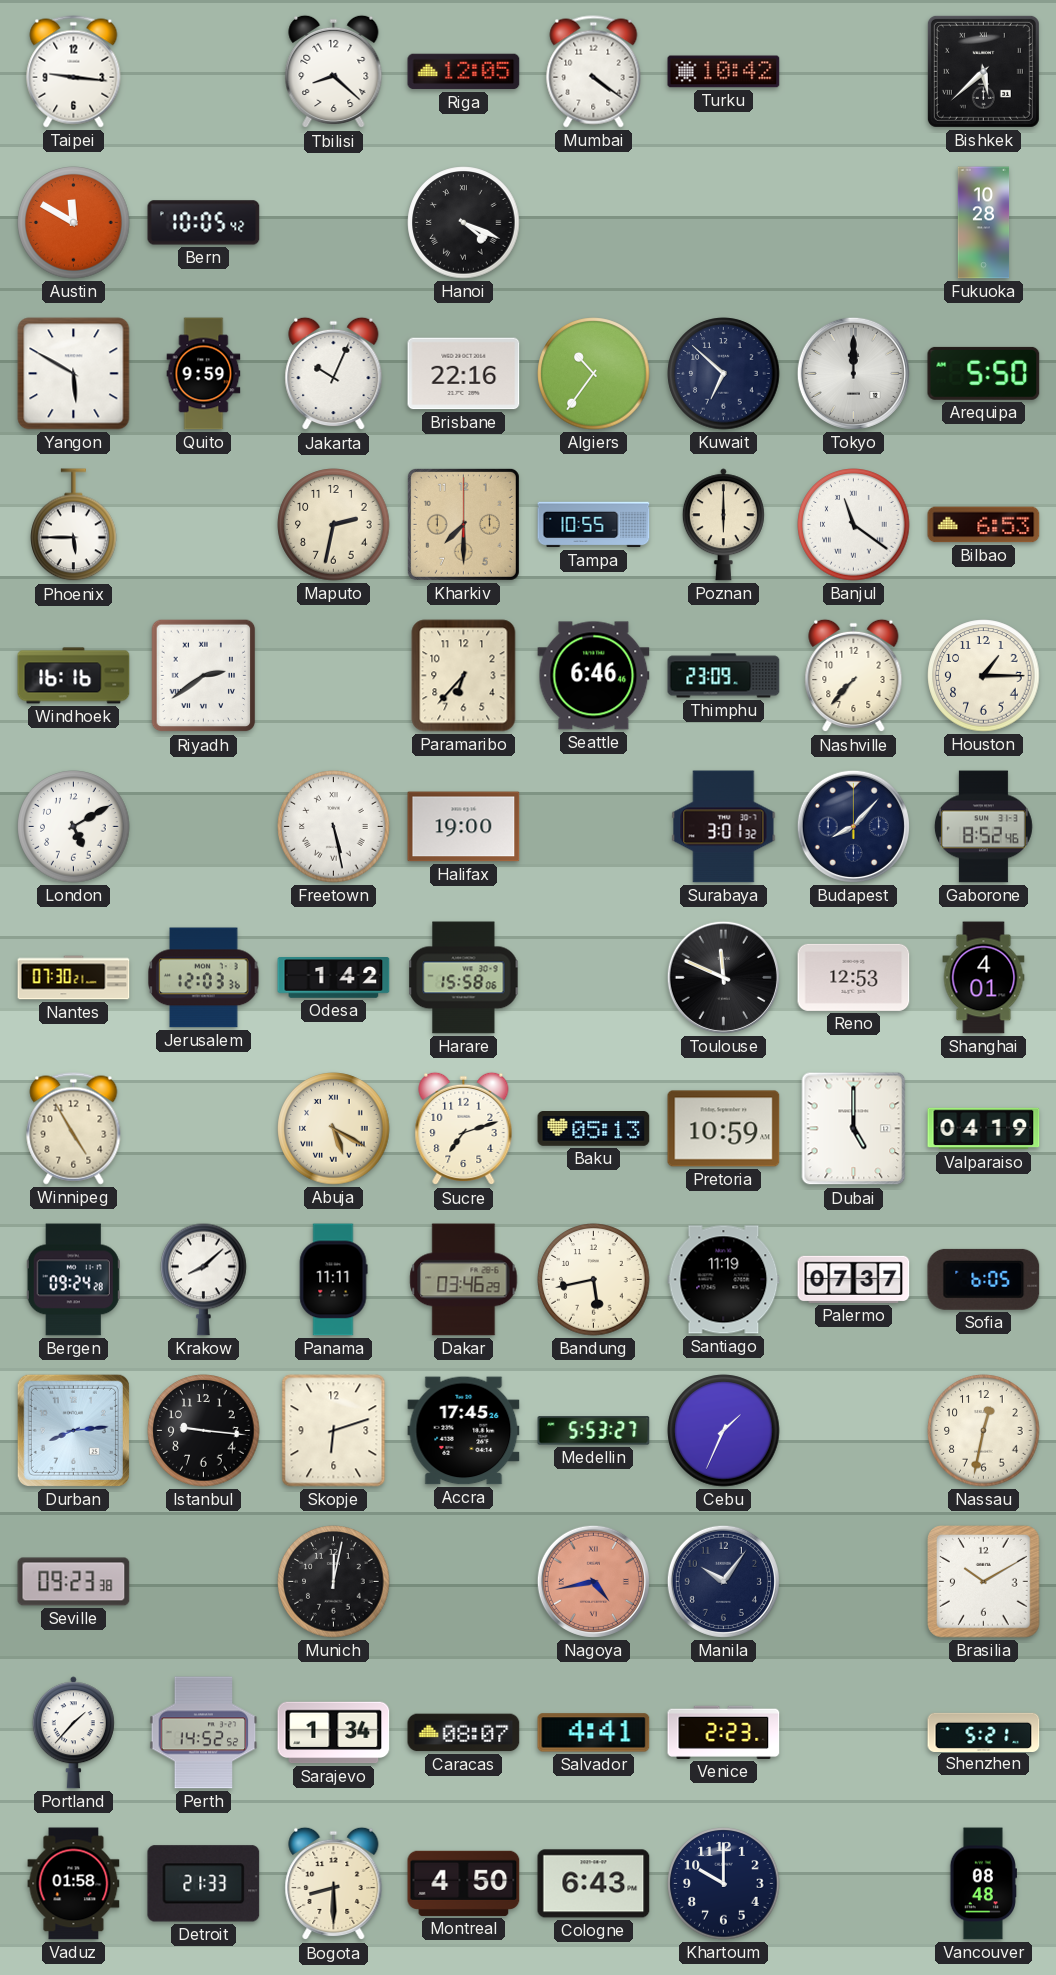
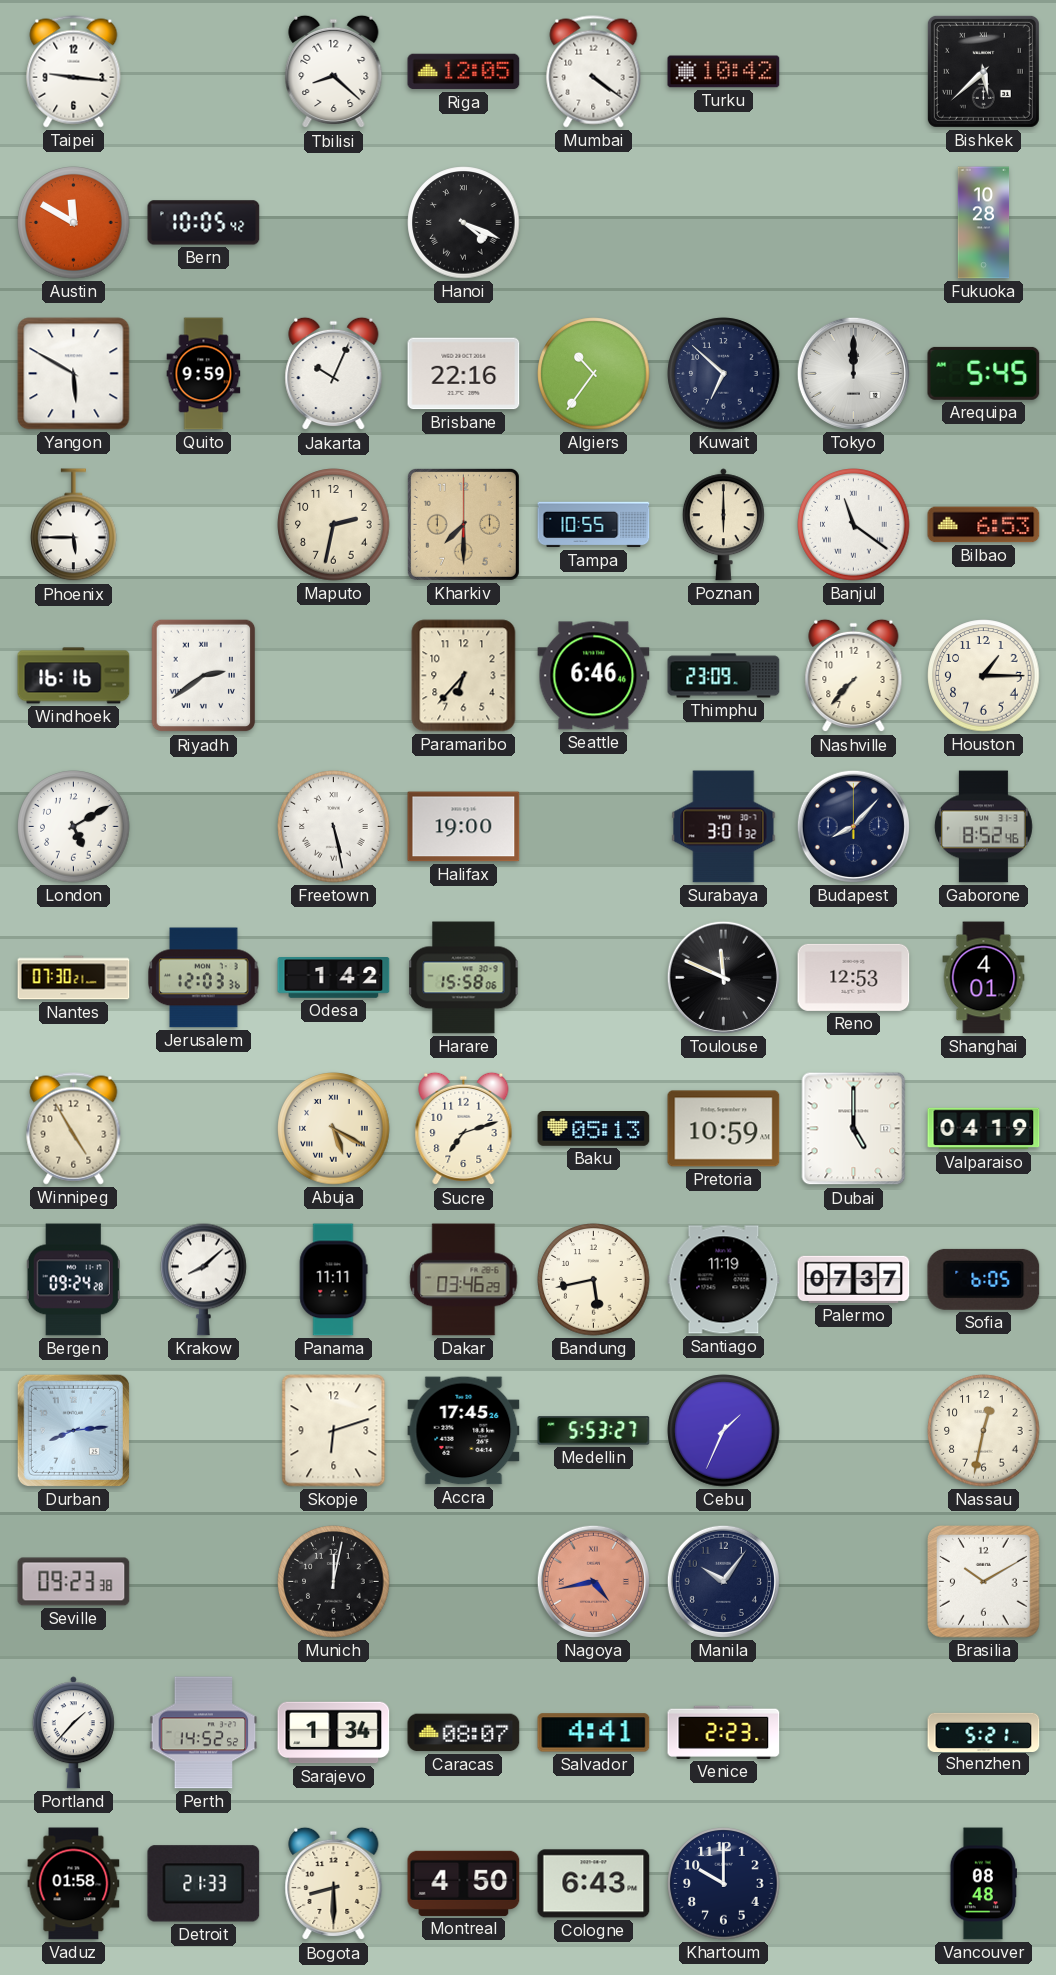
Arequipa: 5:50 -> 5:45
Istanbul: 9:16 -> none
